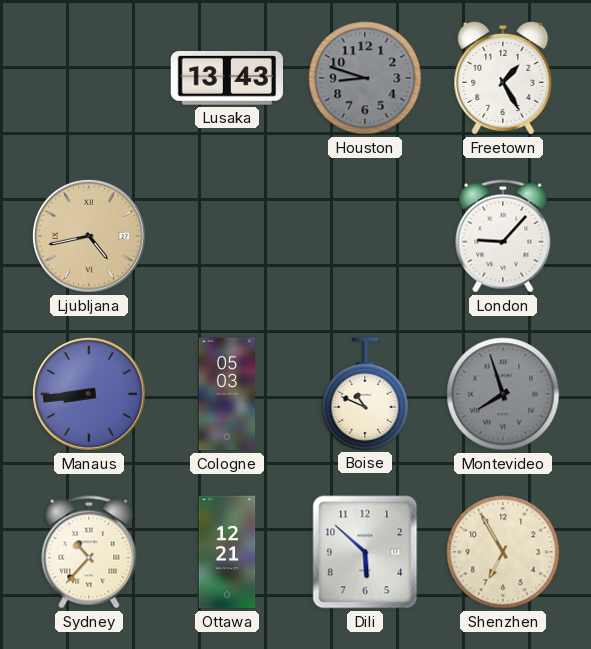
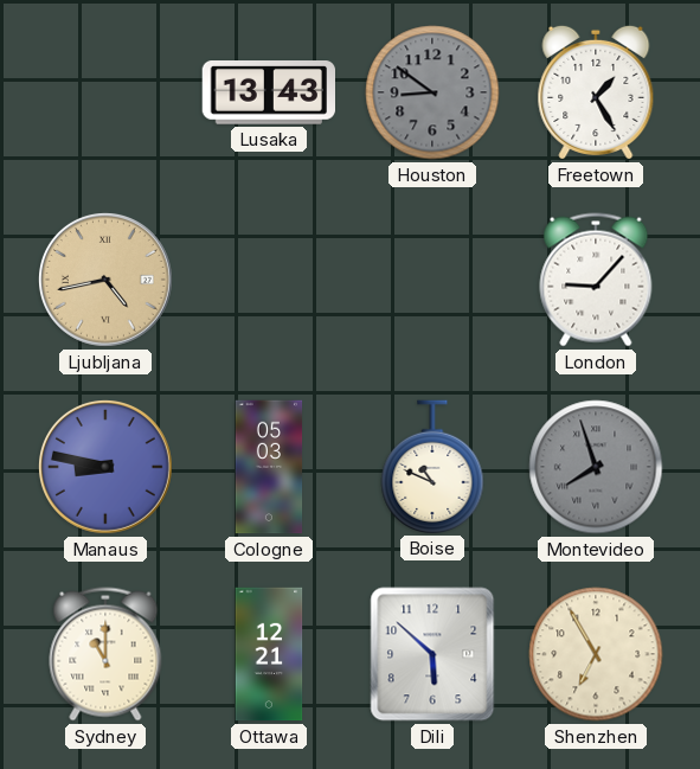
Houston: 8:48 -> 8:51
Manaus: 8:44 -> 8:47
Sydney: 10:37 -> 11:00
